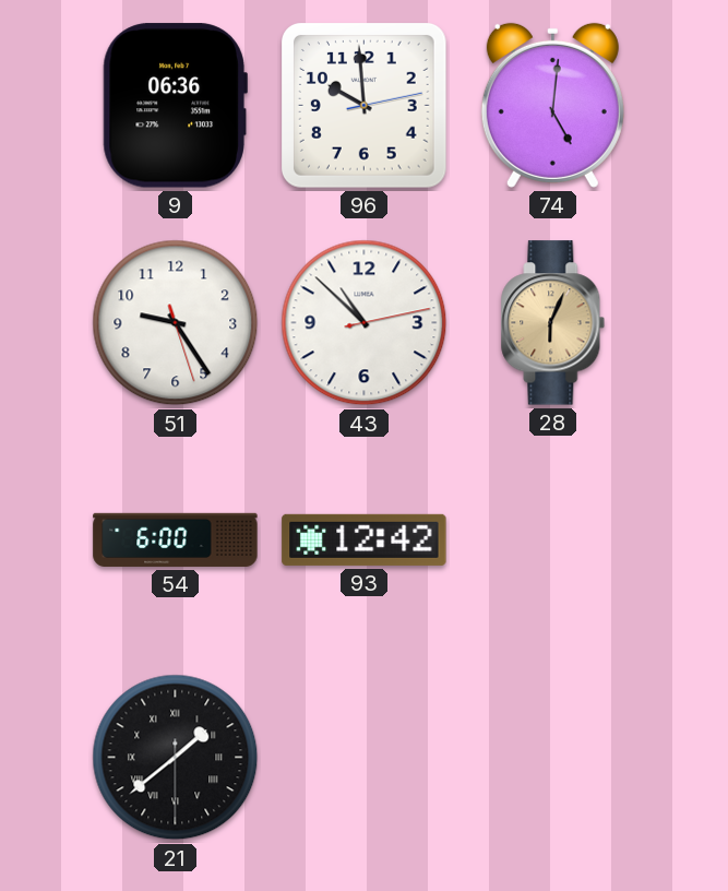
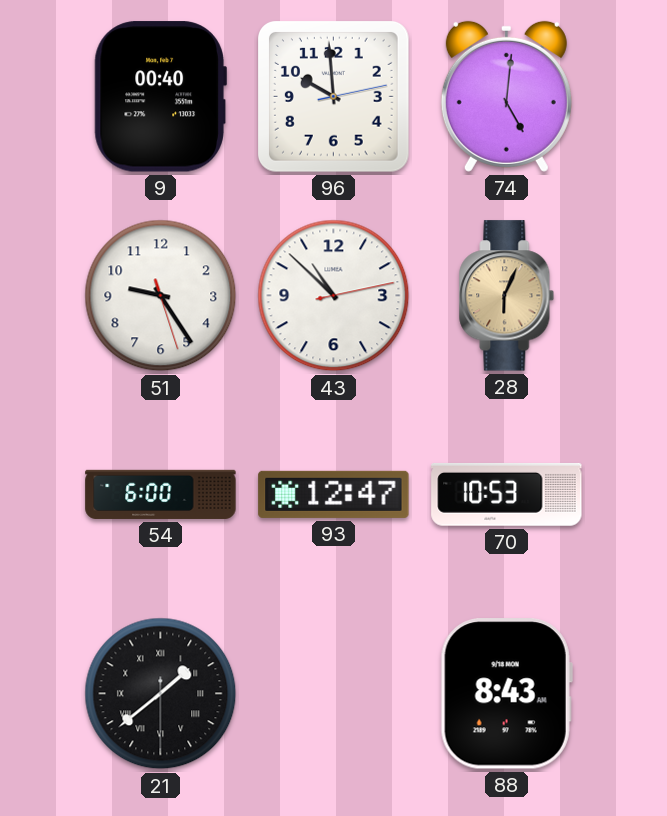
9: 06:36 -> 00:40
93: 12:42 -> 12:47
70: none -> 10:53
88: none -> 8:43
